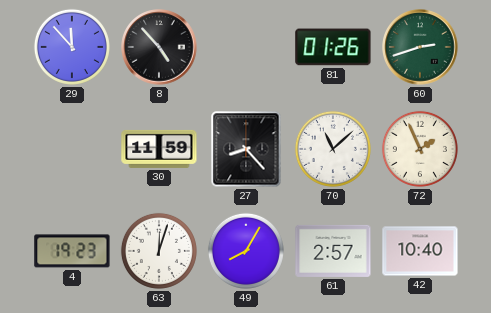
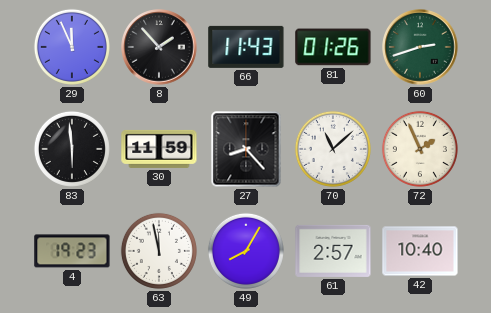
29: 11:53 -> 11:56
8: 4:53 -> 1:53
66: none -> 11:43
83: none -> 5:59
63: 12:03 -> 11:58
